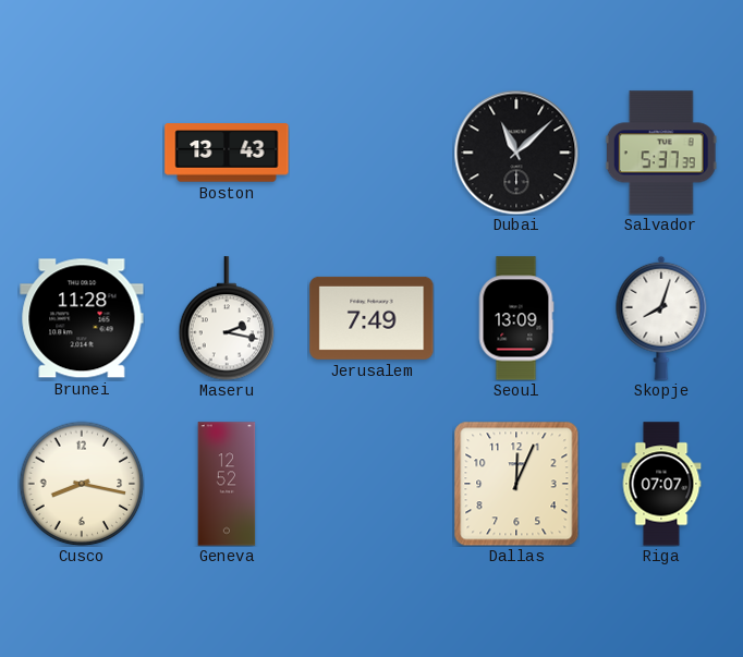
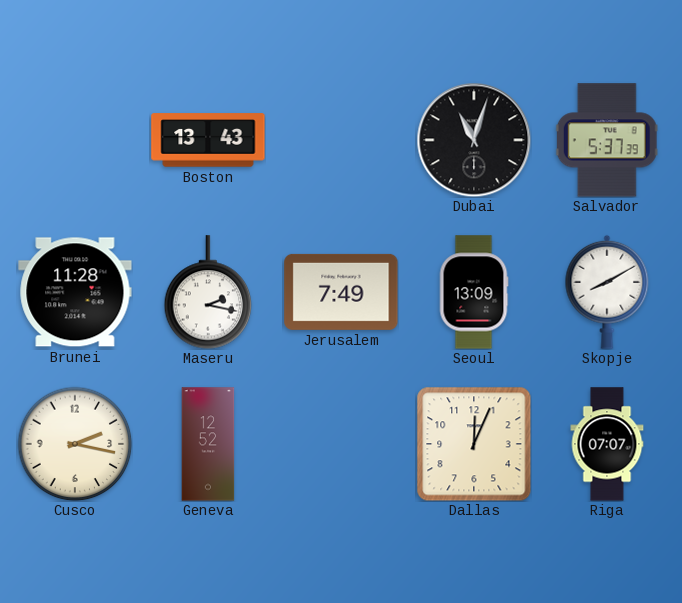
Dubai: 11:08 -> 11:03
Skopje: 8:03 -> 8:10
Cusco: 8:17 -> 2:17
